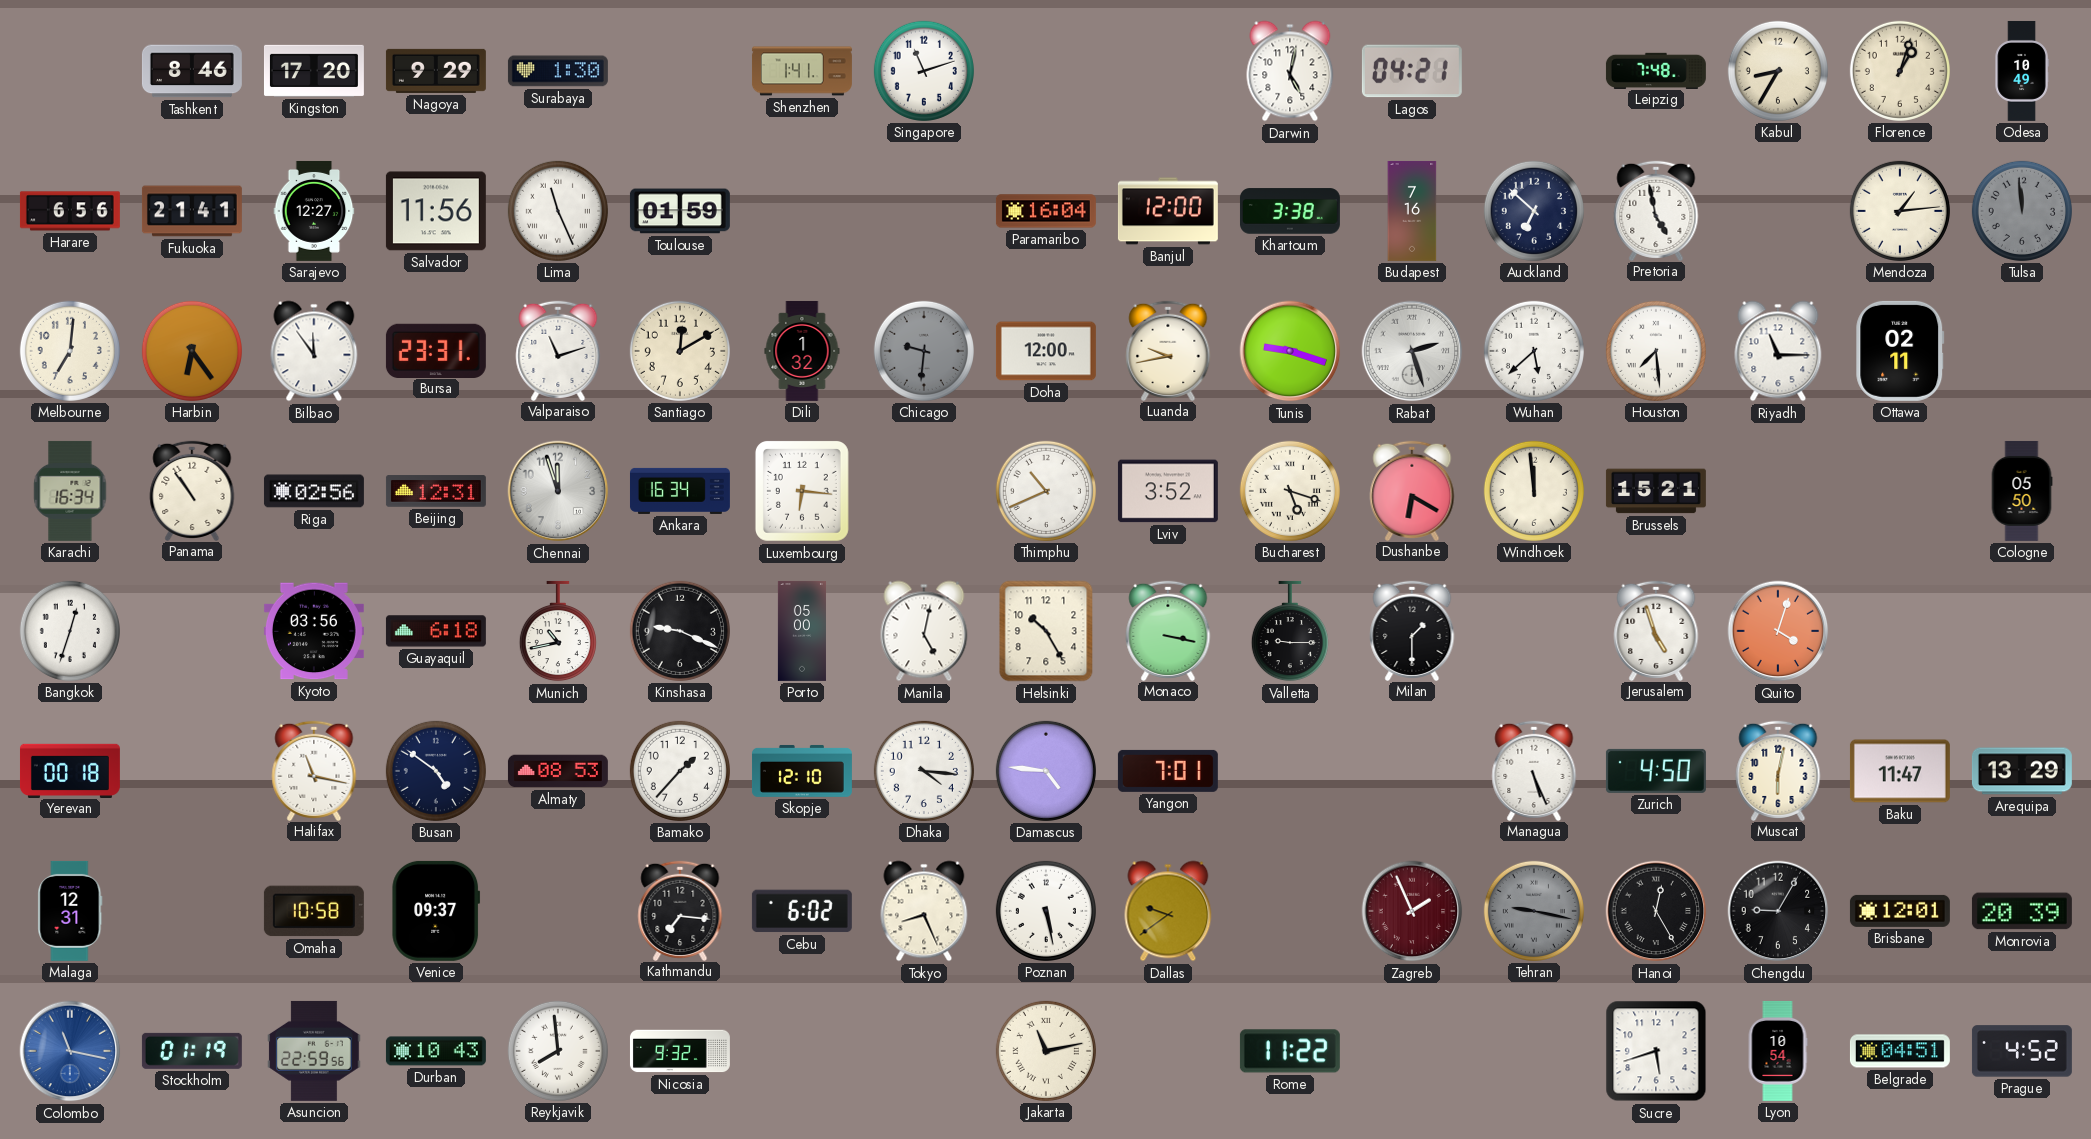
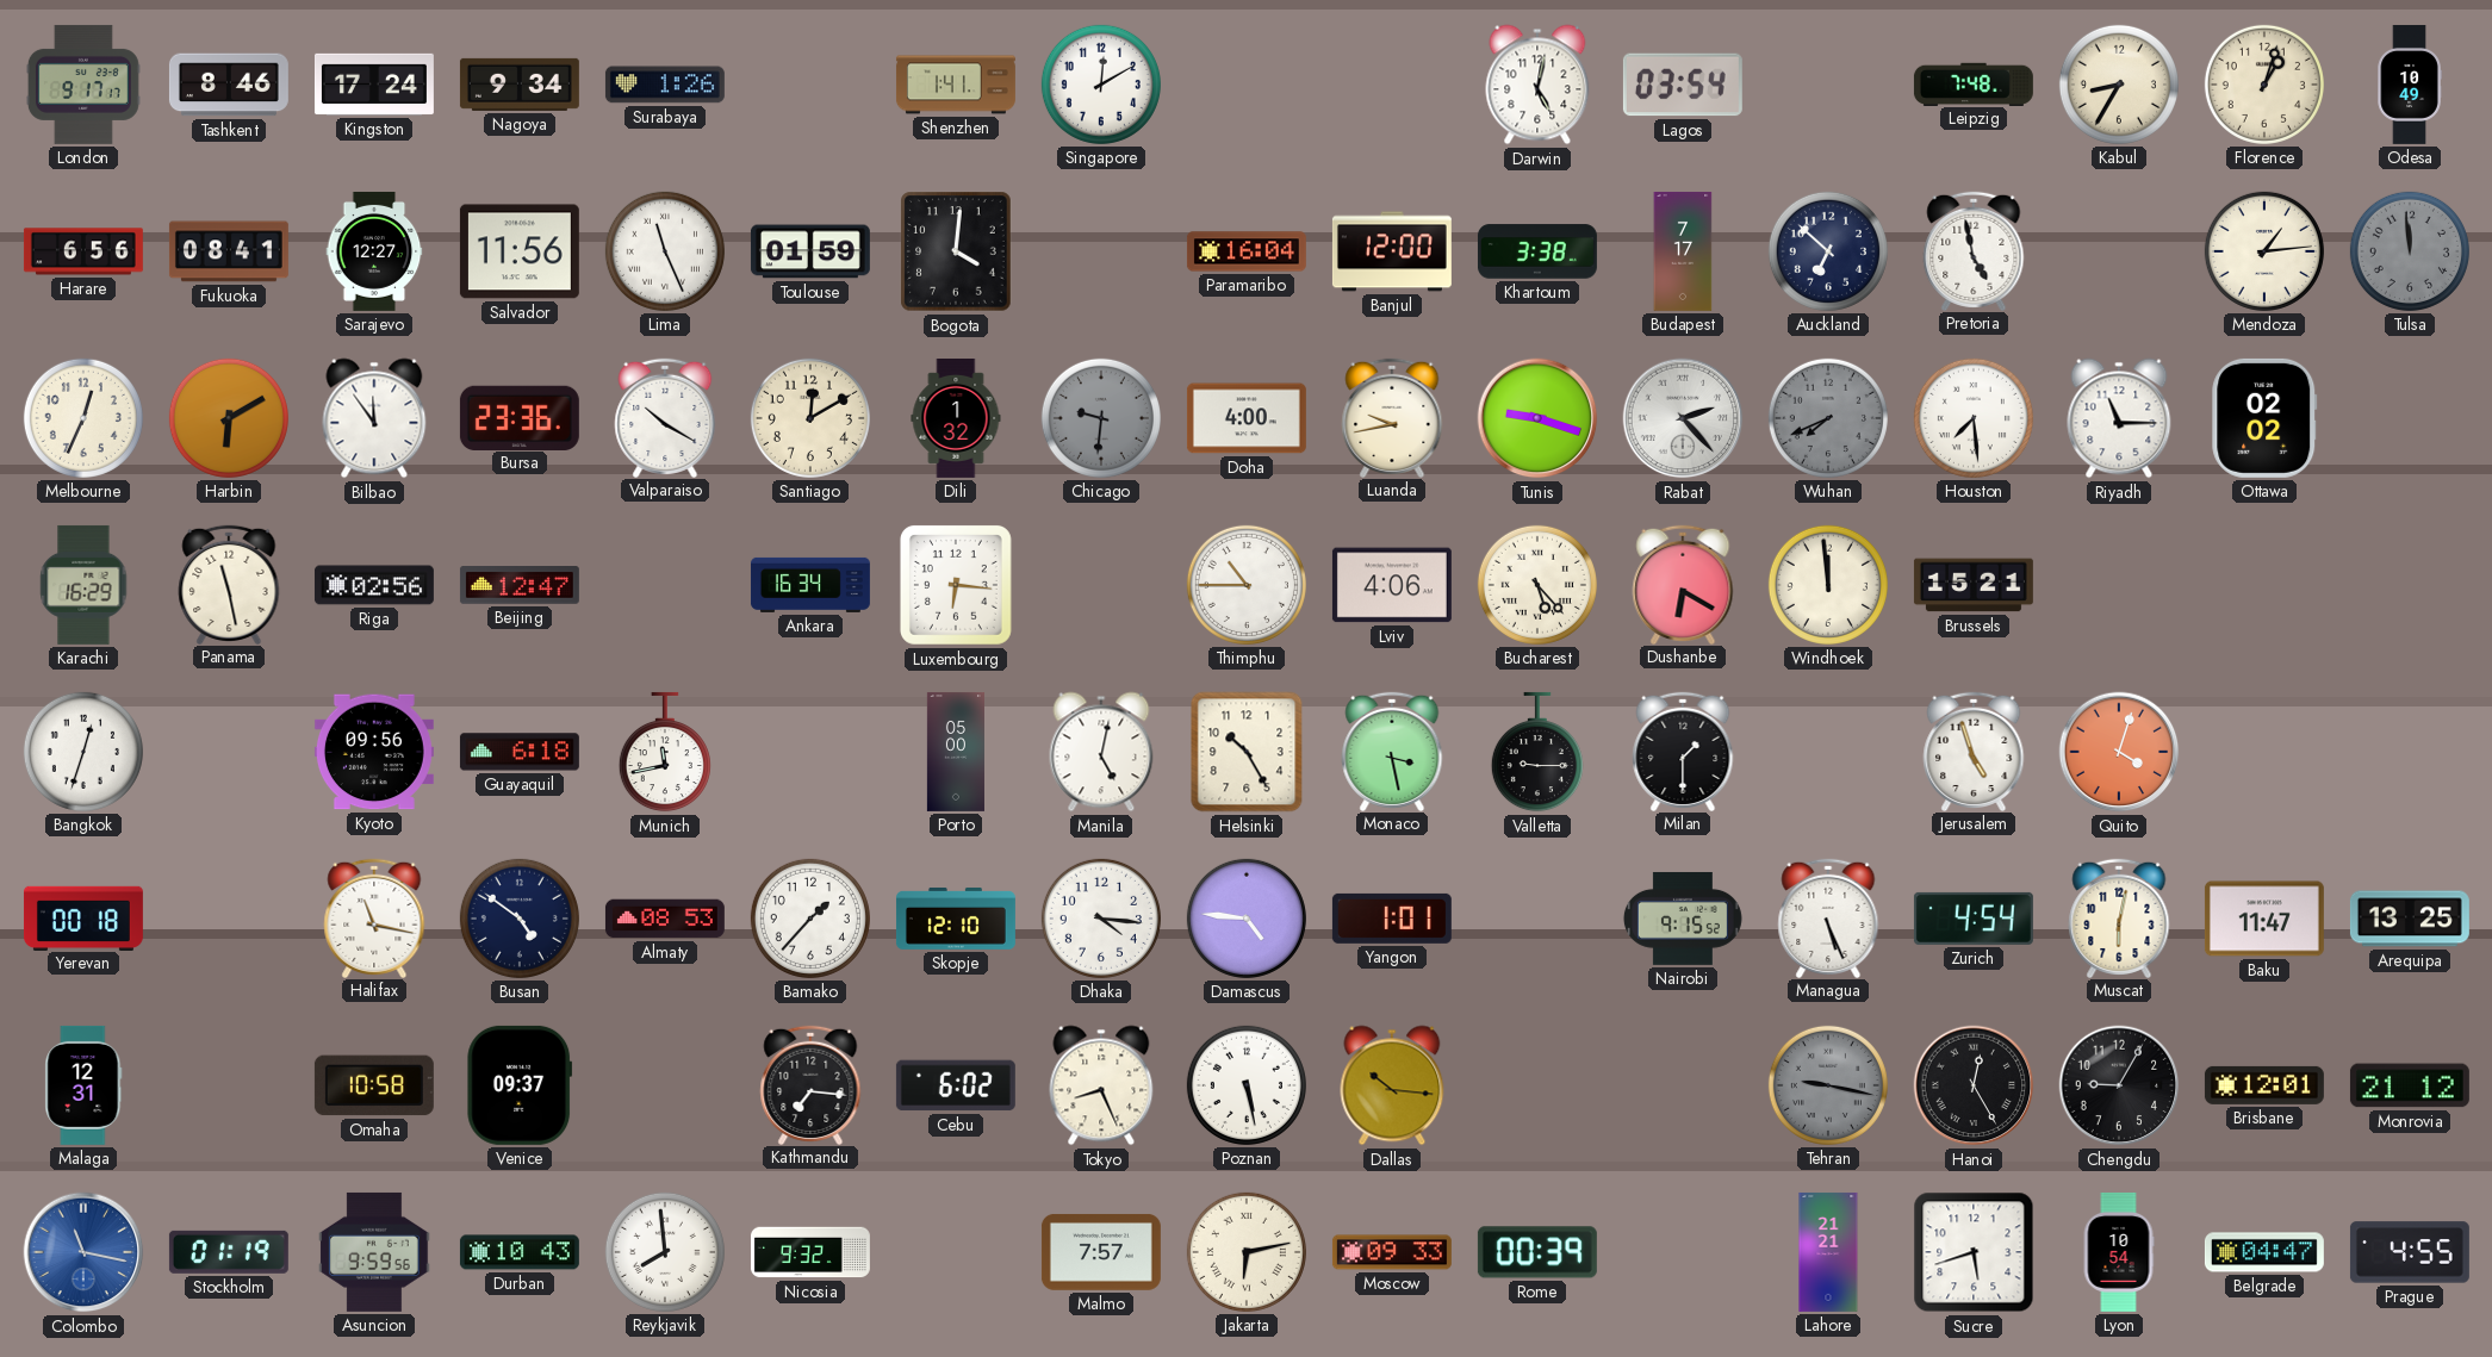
London: none -> 9:17
Kingston: 17:20 -> 17:24
Nagoya: 9:29 -> 9:34
Surabaya: 1:30 -> 1:26
Singapore: 11:12 -> 12:10
Lagos: 04:21 -> 03:54
Fukuoka: 21:41 -> 08:41
Bogota: none -> 4:01
Budapest: 7:16 -> 7:17
Melbourne: 7:01 -> 12:34
Harbin: 6:24 -> 6:10
Bursa: 23:31 -> 23:36
Valparaiso: 11:12 -> 10:20
Doha: 12:00 -> 4:00
Rabat: 2:27 -> 2:23
Wuhan: 5:38 -> 7:41
Wuhan dial: white -> grey
Ottawa: 02:11 -> 02:02
Karachi: 16:34 -> 16:29
Panama: 10:54 -> 11:28
Beijing: 12:31 -> 12:47
Chennai: 11:57 -> none
Thimphu: 10:41 -> 10:45
Lviv: 3:52 -> 4:06
Bucharest: 5:18 -> 5:23
Cologne: 05:50 -> none
Kyoto: 03:56 -> 09:56
Munich: 10:43 -> 11:43
Kinshasa: 9:19 -> none
Monaco: 3:17 -> 3:28
Yangon: 7:01 -> 1:01
Nairobi: none -> 9:15
Zurich: 4:50 -> 4:54
Arequipa: 13:29 -> 13:25
Dallas: 9:39 -> 10:16
Zagreb: 1:56 -> none
Monrovia: 20:39 -> 21:12
Asuncion: 22:59 -> 9:59
Malmo: none -> 7:57
Jakarta: 11:13 -> 6:13
Moscow: none -> 09:33
Rome: 11:22 -> 00:39
Lahore: none -> 21:21
Belgrade: 04:51 -> 04:47
Prague: 4:52 -> 4:55
